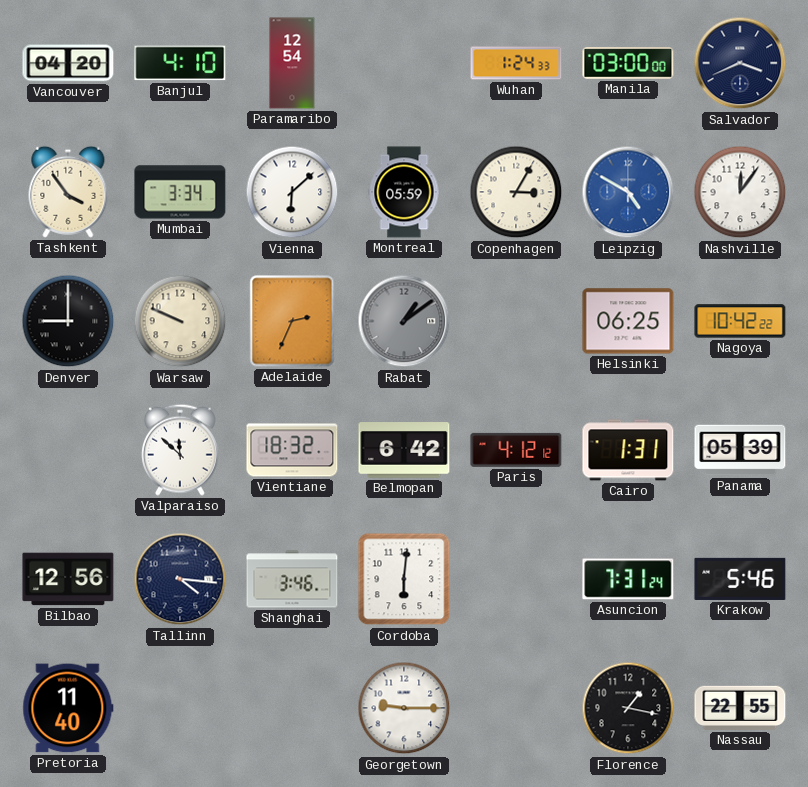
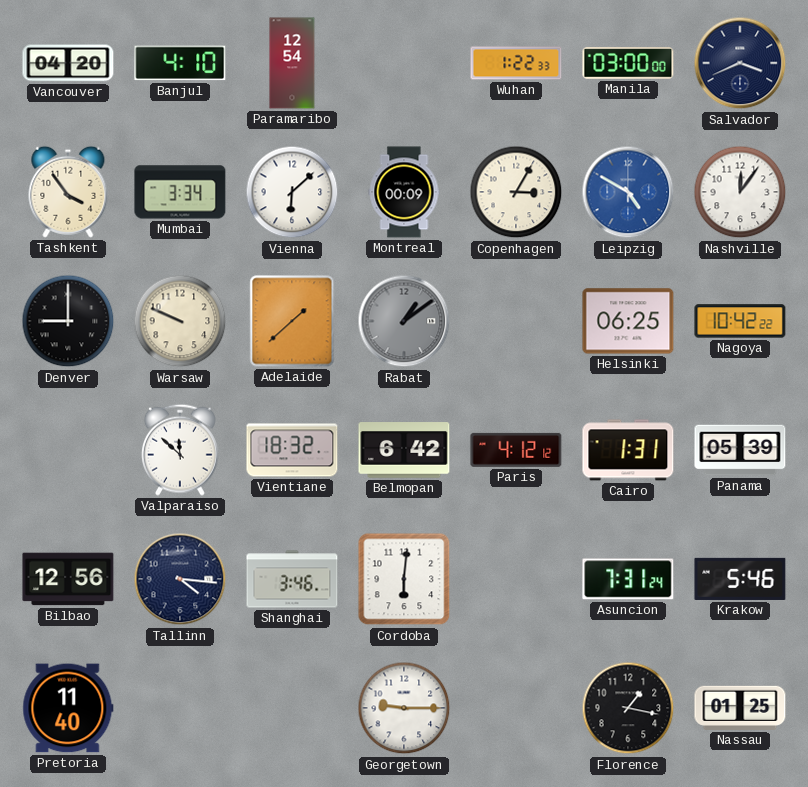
Wuhan: 1:24 -> 1:22
Montreal: 05:59 -> 00:09
Adelaide: 2:34 -> 1:38
Nassau: 22:55 -> 01:25
